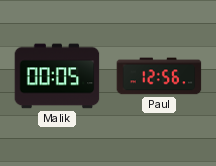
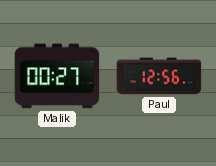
Malik: 00:05 -> 00:27
